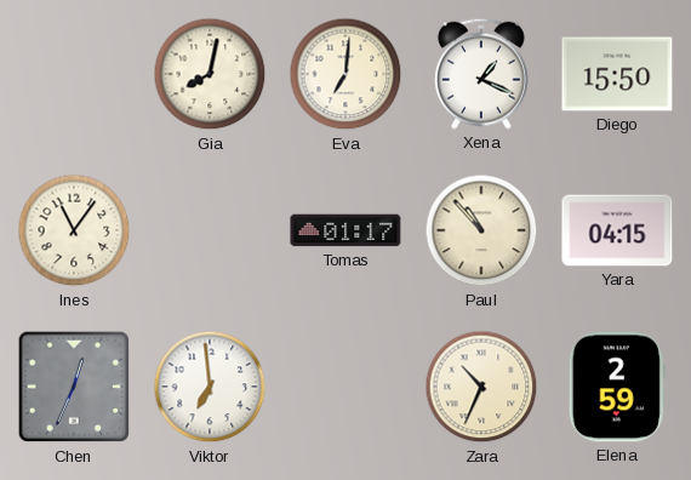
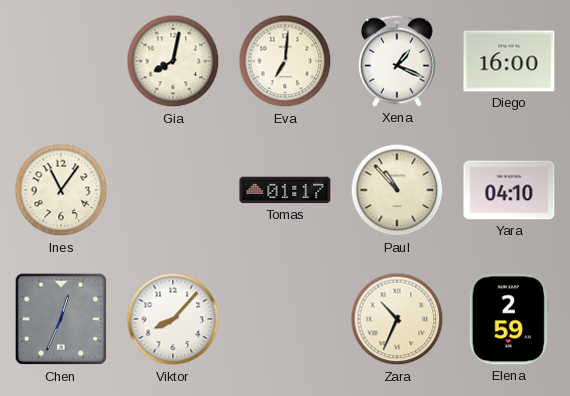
Diego: 15:50 -> 16:00
Yara: 04:15 -> 04:10
Viktor: 6:59 -> 8:07
